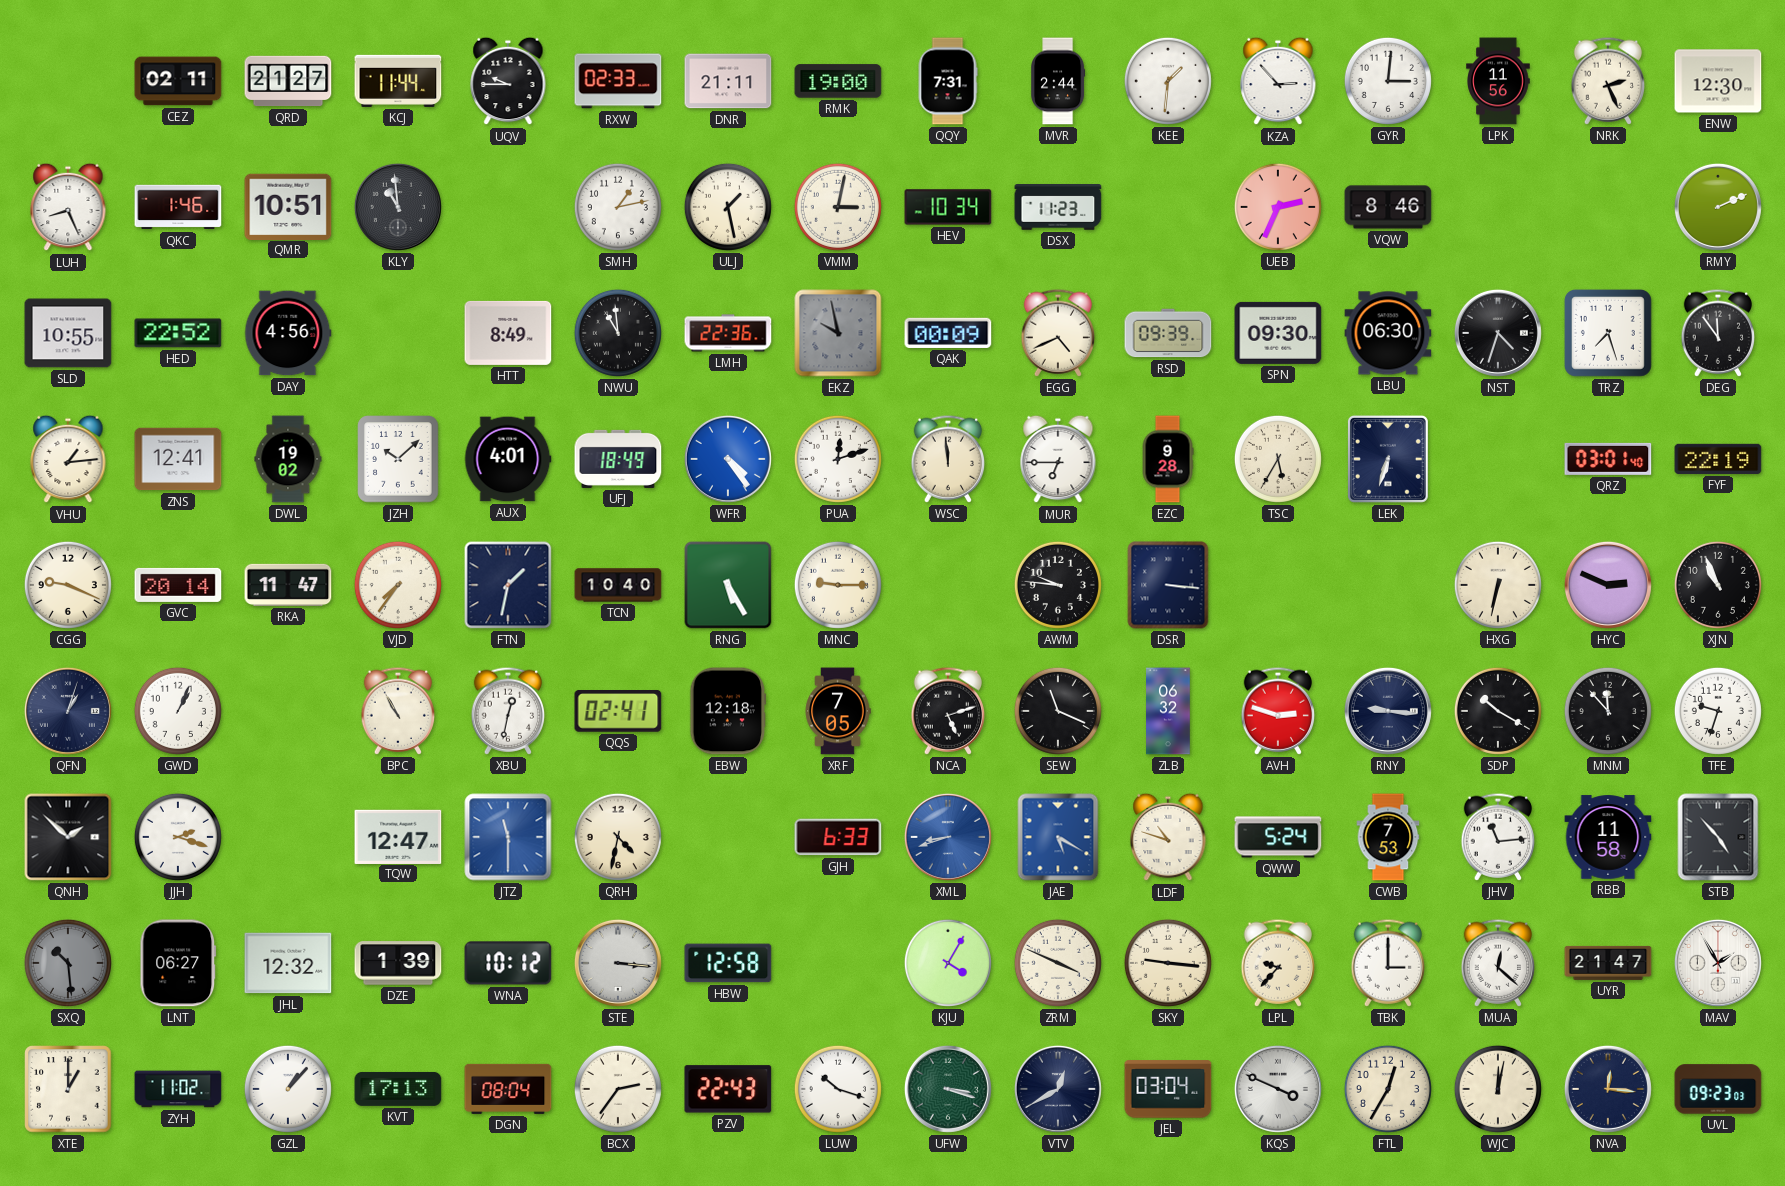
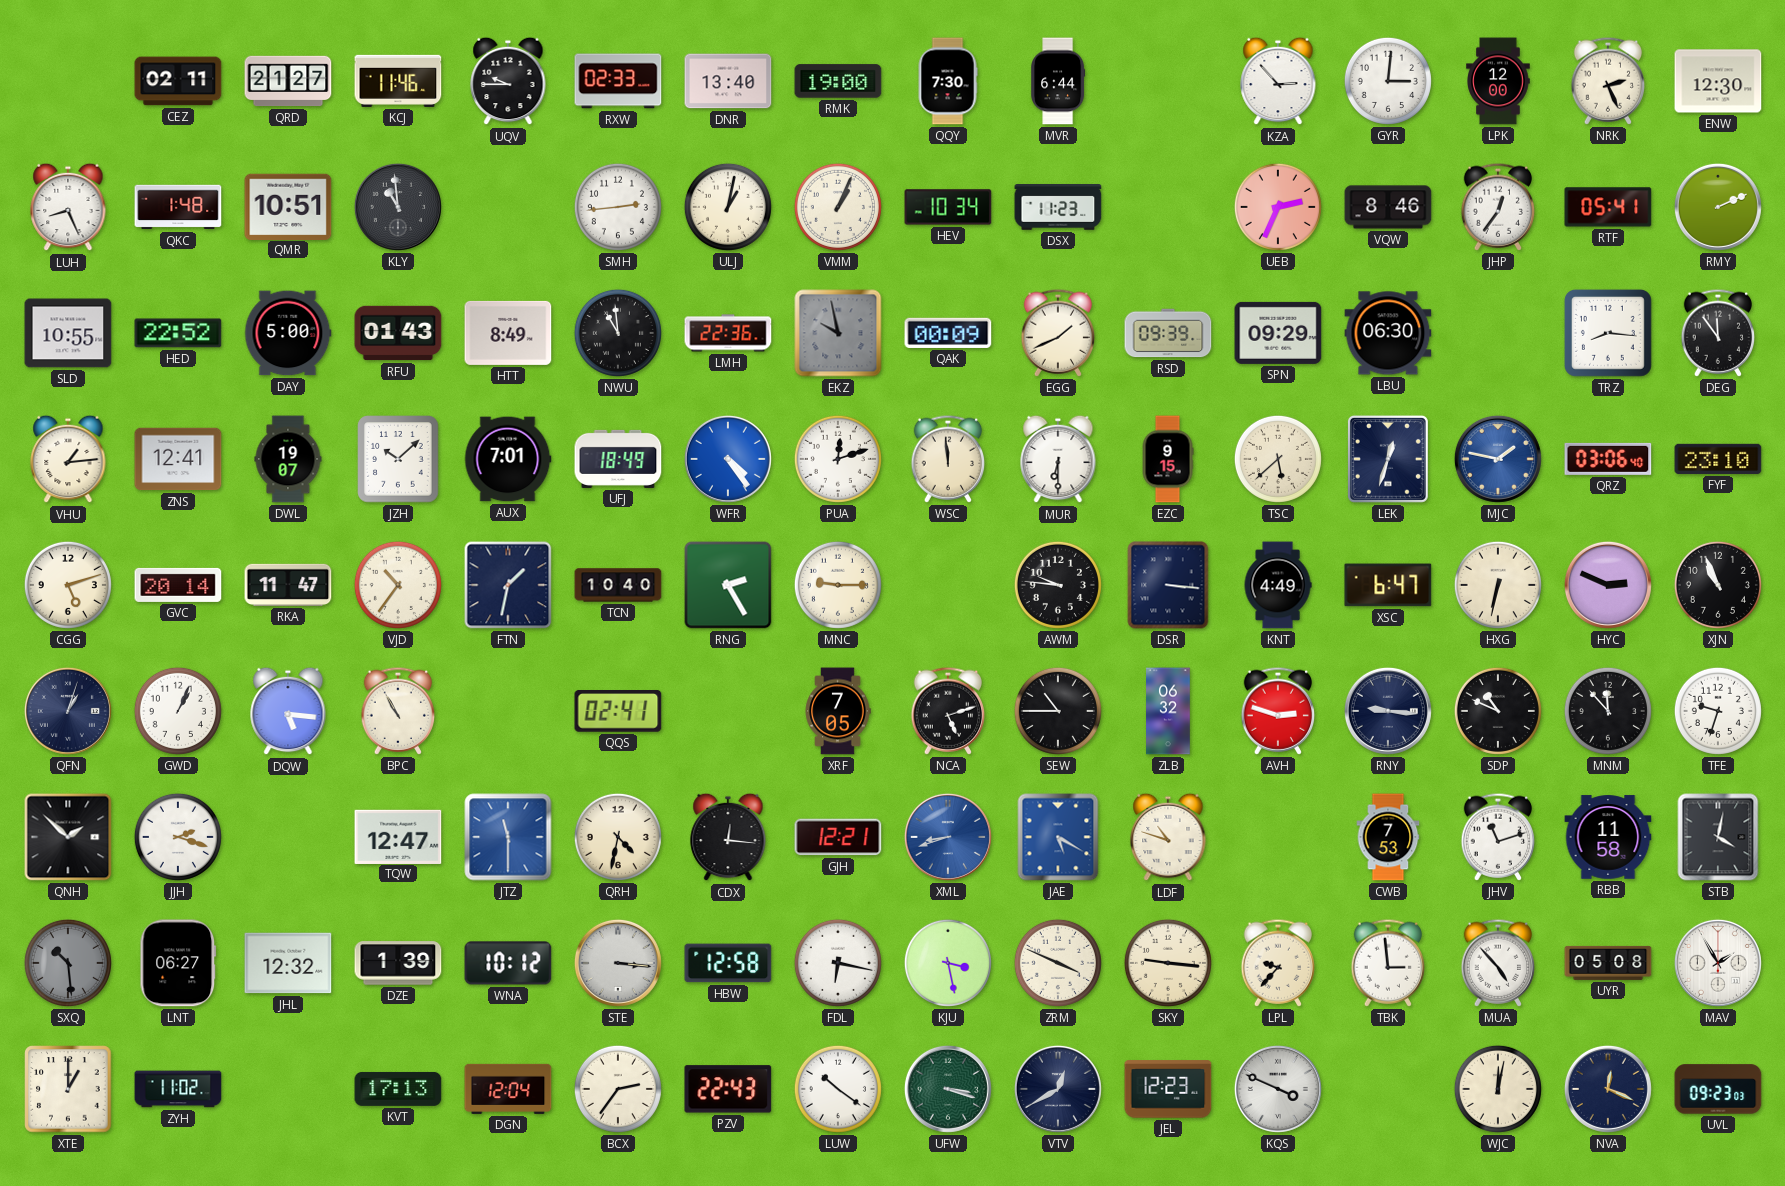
KCJ: 11:44 -> 11:46
DNR: 21:11 -> 13:40
QQY: 7:31 -> 7:30
MVR: 2:44 -> 6:44
KEE: 1:31 -> none
LPK: 11:56 -> 12:00
QKC: 1:46 -> 1:48
SMH: 1:13 -> 2:44
ULJ: 1:28 -> 1:02
VMM: 3:02 -> 1:04
JHP: none -> 12:36
RTF: none -> 05:41
DAY: 4:56 -> 5:00
RFU: none -> 01:43
EGG: 4:41 -> 1:41
SPN: 09:30 -> 09:29
NST: 4:33 -> none
TRZ: 7:27 -> 8:16
DWL: 19:02 -> 19:07
AUX: 4:01 -> 7:01
MUR: 6:45 -> 6:30
EZC: 9:28 -> 9:15
TSC: 5:35 -> 5:38
LEK: 6:33 -> 12:33
MJC: none -> 1:47
QRZ: 03:01 -> 03:06
FYF: 22:19 -> 23:10
CGG: 9:19 -> 5:12
VJD: 7:36 -> 10:36
RNG: 5:25 -> 2:25
KNT: none -> 4:49
XSC: none -> 6:47
DQW: none -> 5:16
XBU: 12:32 -> none
EBW: 12:18 -> none
SEW: 11:19 -> 10:45
SDP: 10:20 -> 10:49
CDX: none -> 12:16
GJH: 6:33 -> 12:21
QWW: 5:24 -> none
JHV: 11:14 -> 11:12
STB: 4:53 -> 4:02
FDL: none -> 6:17
KJU: 4:05 -> 3:28
TBK: 3:00 -> 2:59
MUA: 12:22 -> 4:53
UYR: 21:47 -> 05:08
GZL: 1:07 -> none
DGN: 08:04 -> 12:04
LUW: 10:18 -> 10:21
JEL: 03:04 -> 12:23
FTL: 12:35 -> none
NVA: 12:16 -> 12:19
